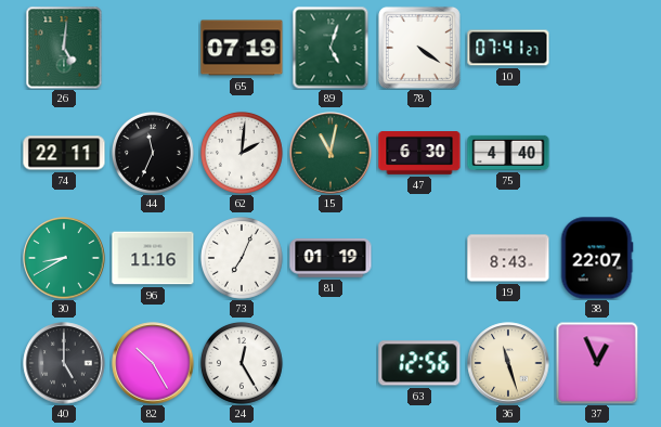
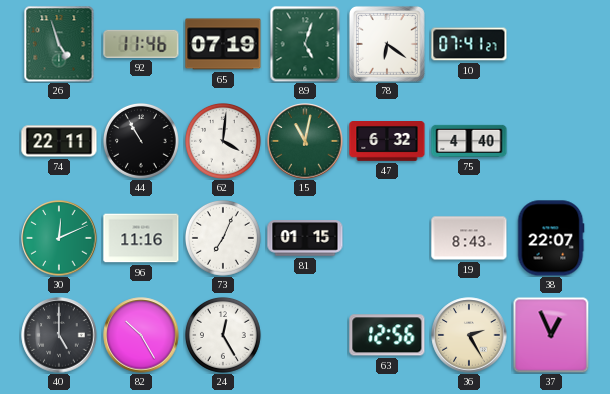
26: 5:01 -> 4:57
92: none -> 11:46
78: 4:21 -> 6:21
44: 11:34 -> 10:55
62: 2:01 -> 4:01
47: 6:30 -> 6:32
30: 8:40 -> 12:11
81: 01:19 -> 01:15
36: 11:27 -> 2:25
